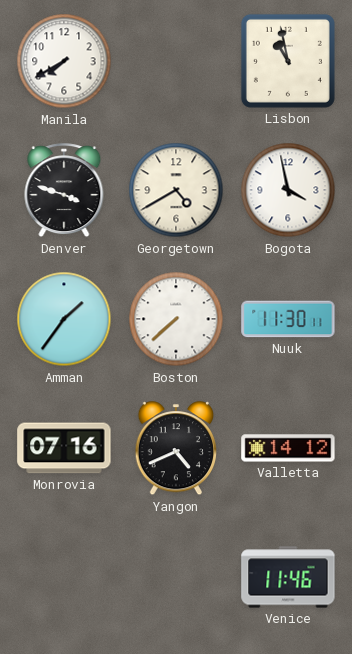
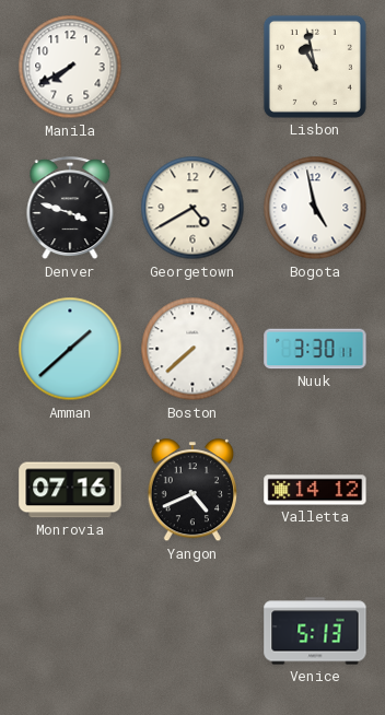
Bogota: 3:58 -> 4:58
Amman: 1:36 -> 1:38
Nuuk: 11:30 -> 3:30
Venice: 11:46 -> 5:13
